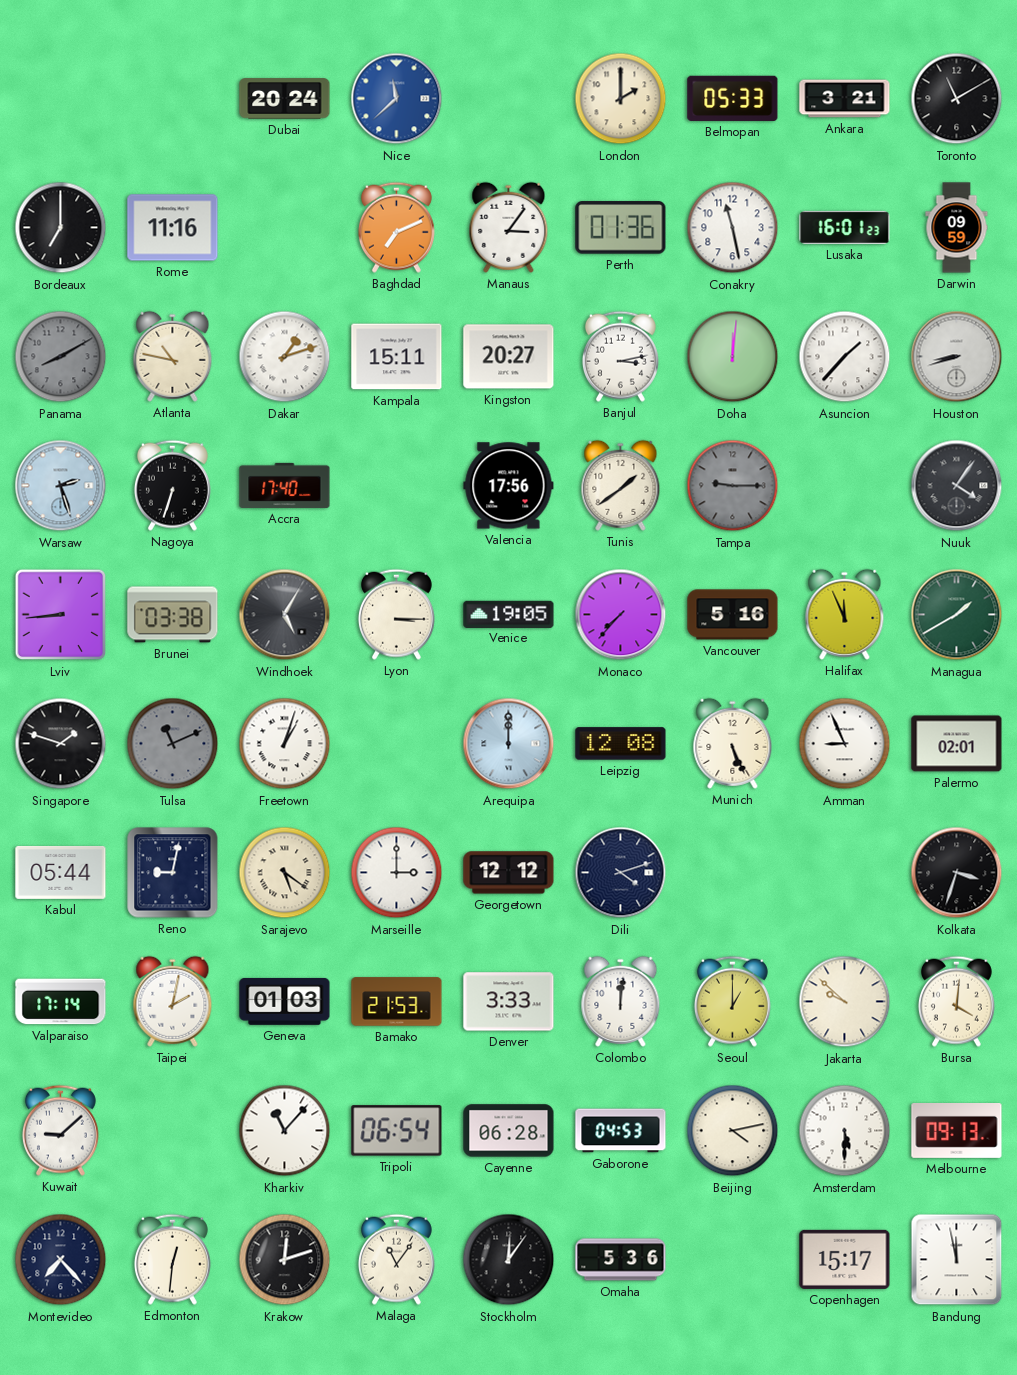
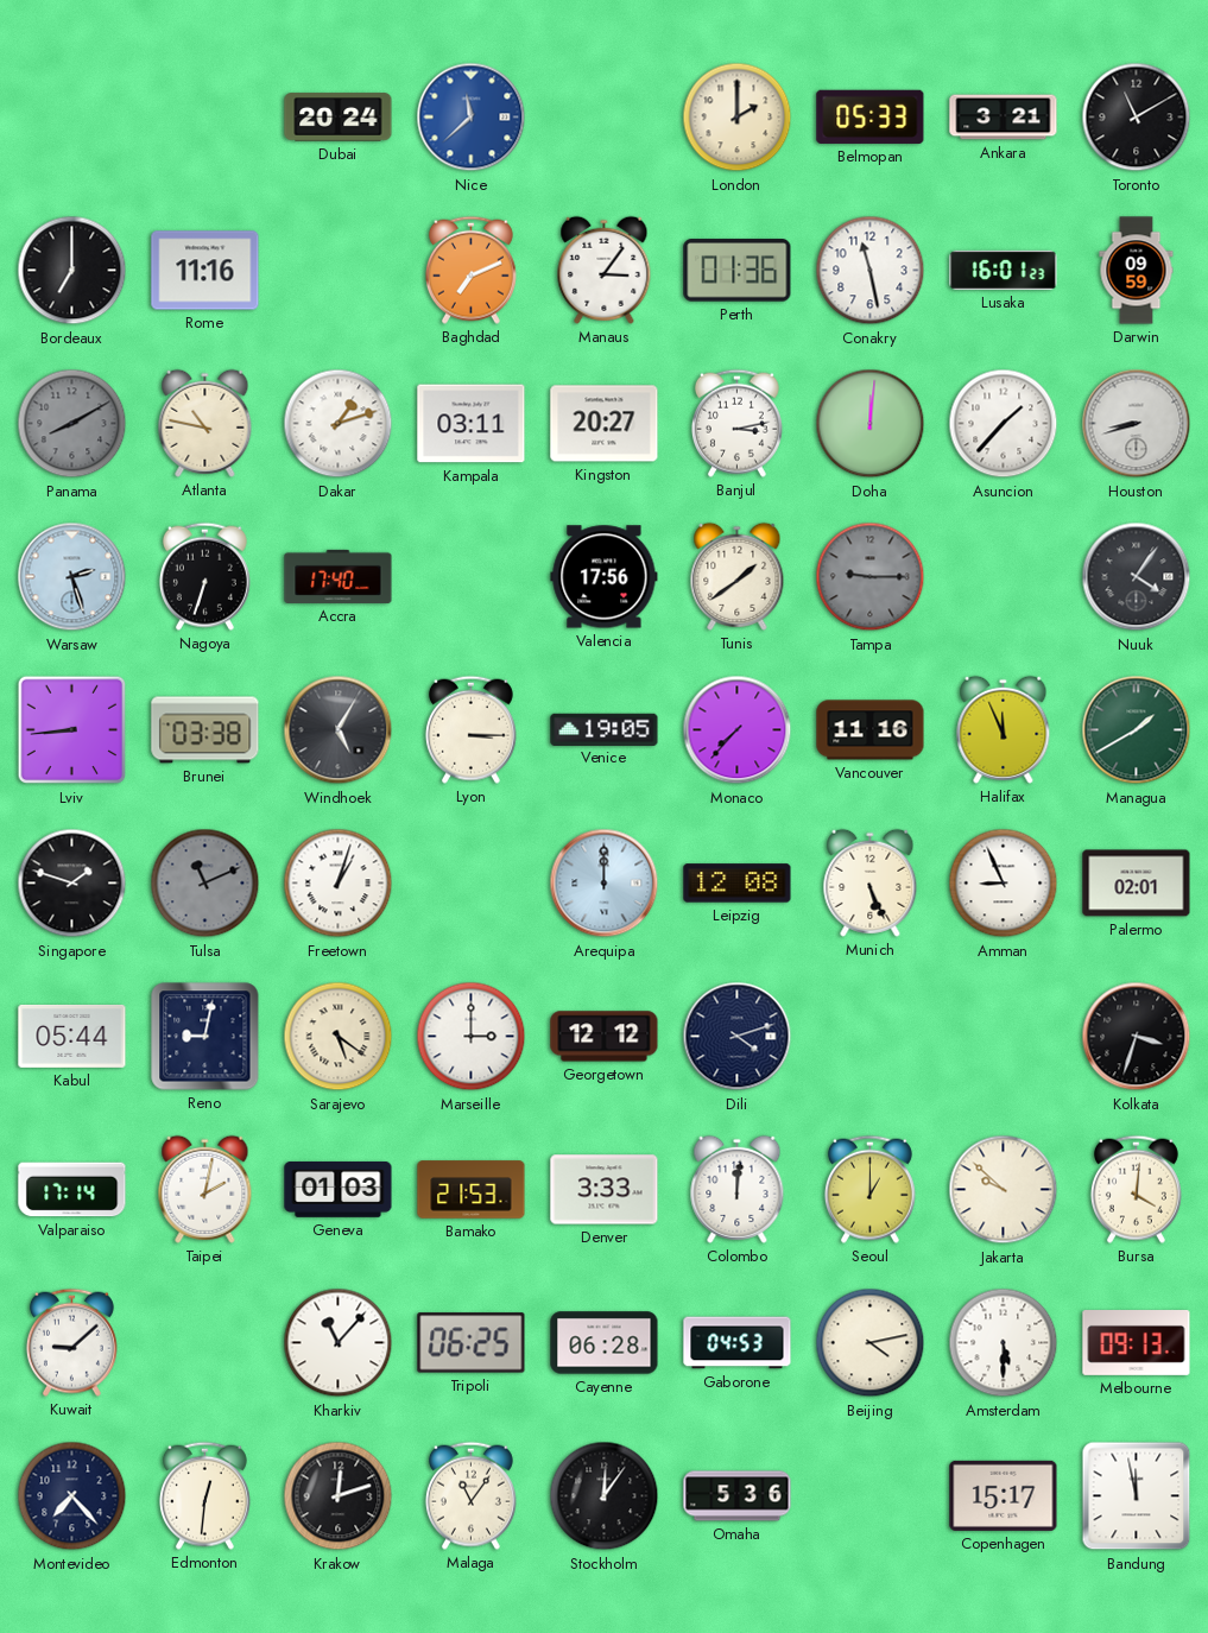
Kampala: 15:11 -> 03:11
Vancouver: 5:16 -> 11:16
Tripoli: 06:54 -> 06:25
